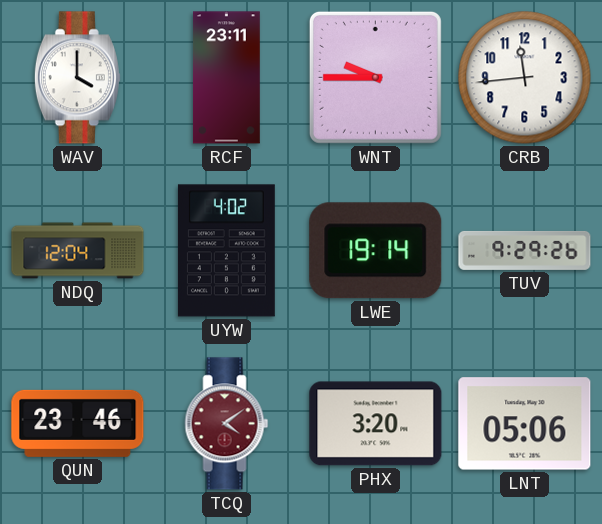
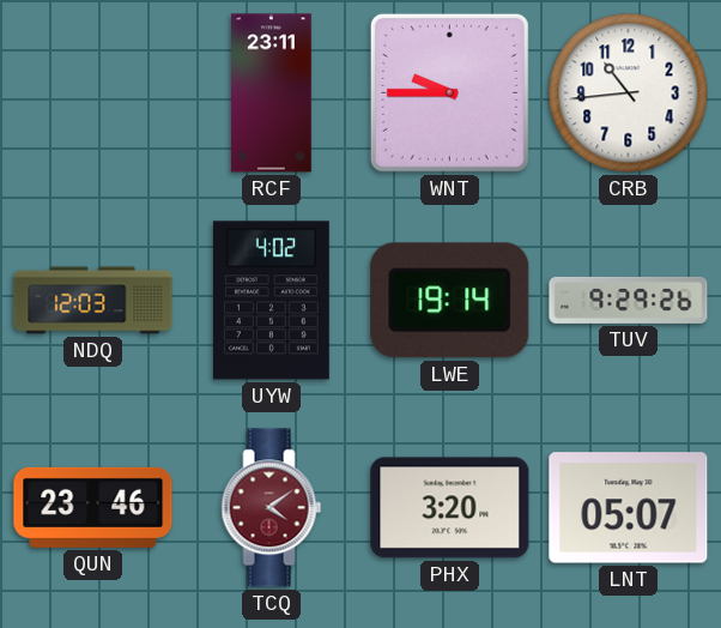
WAV: 4:00 -> none
CRB: 11:44 -> 10:44
NDQ: 12:04 -> 12:03
LNT: 05:06 -> 05:07
